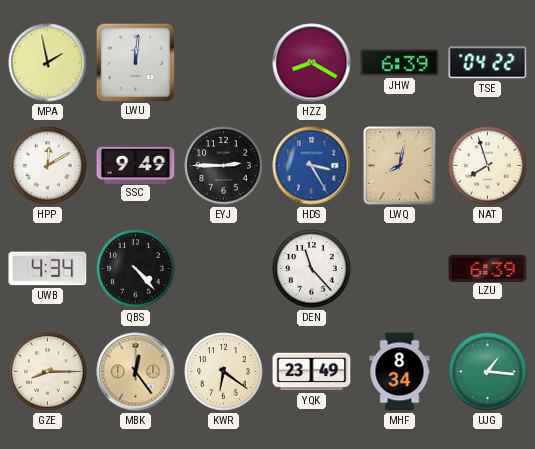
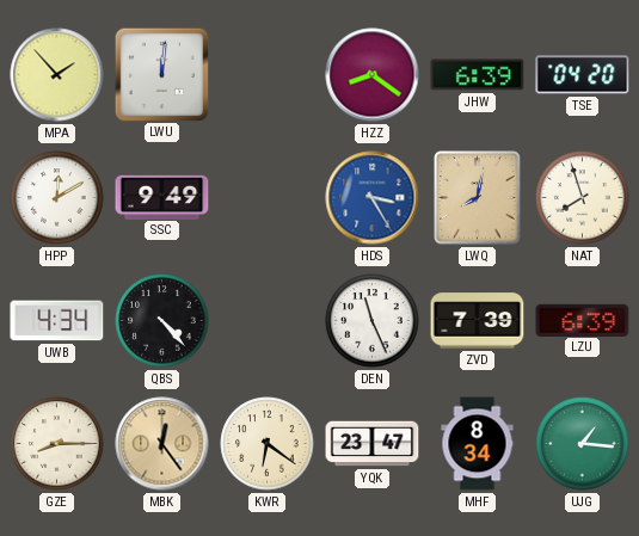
MPA: 1:58 -> 1:53
HZZ: 8:20 -> 8:21
TSE: 04:22 -> 04:20
EYJ: 2:45 -> none
DEN: 11:23 -> 11:26
ZVD: none -> 7:39
YQK: 23:49 -> 23:47
